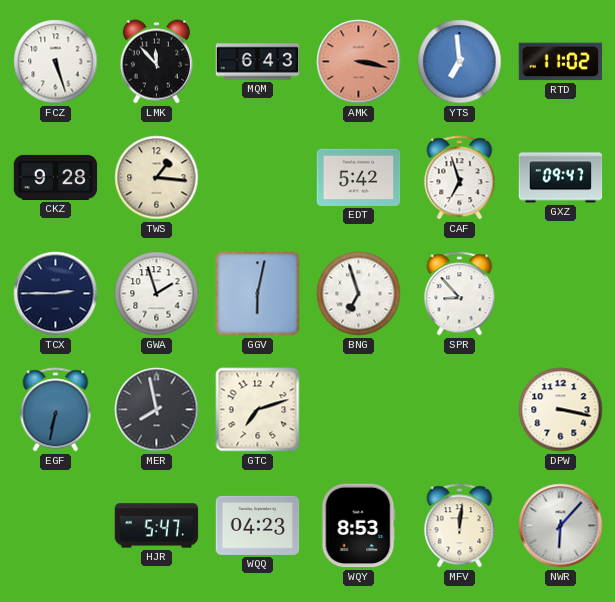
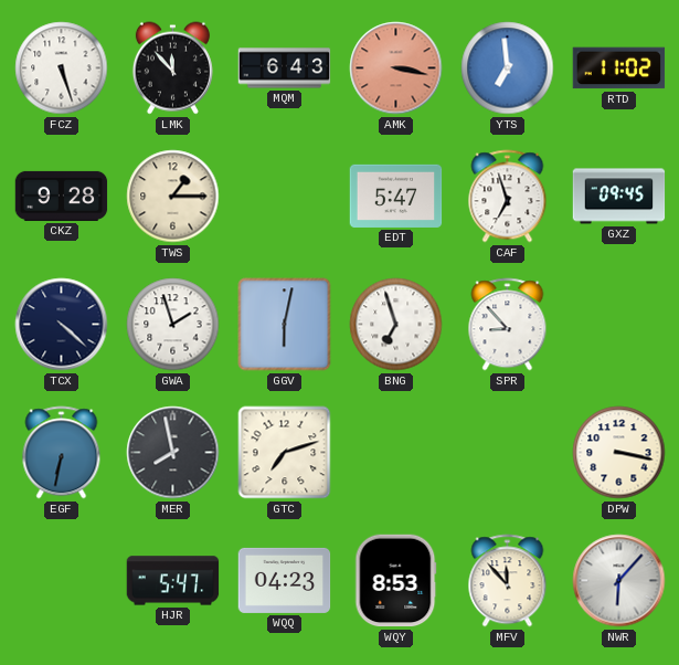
TWS: 1:16 -> 1:15
EDT: 5:42 -> 5:47
GXZ: 09:47 -> 09:45
TCX: 2:45 -> 4:22
MFV: 12:01 -> 11:53
